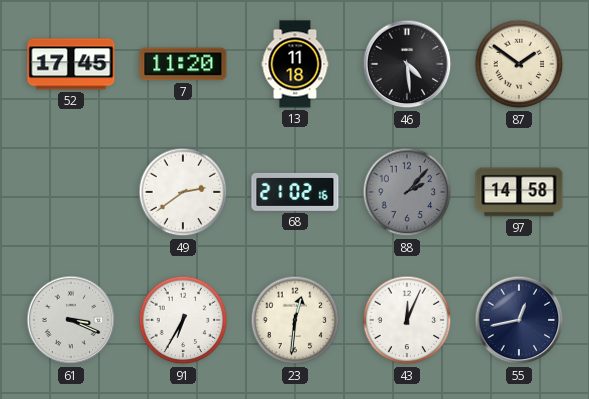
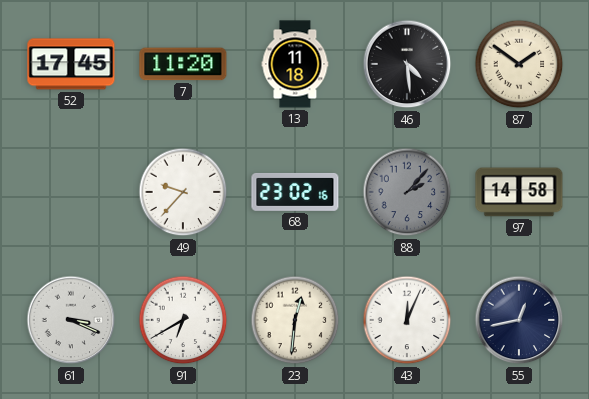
49: 2:39 -> 9:37
68: 21:02 -> 23:02
91: 6:35 -> 6:40
